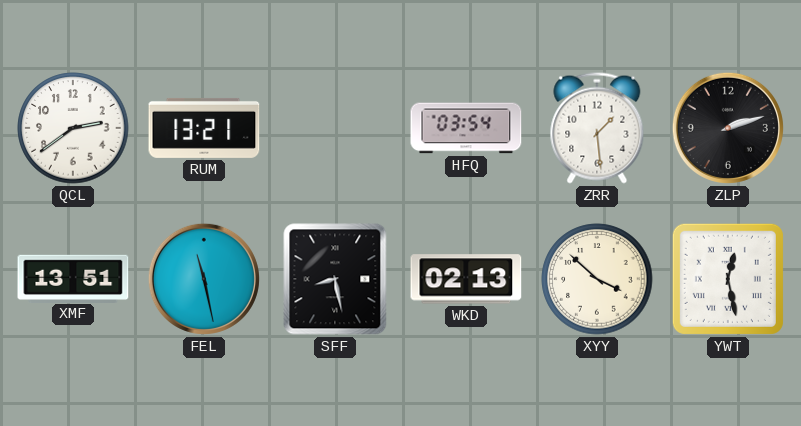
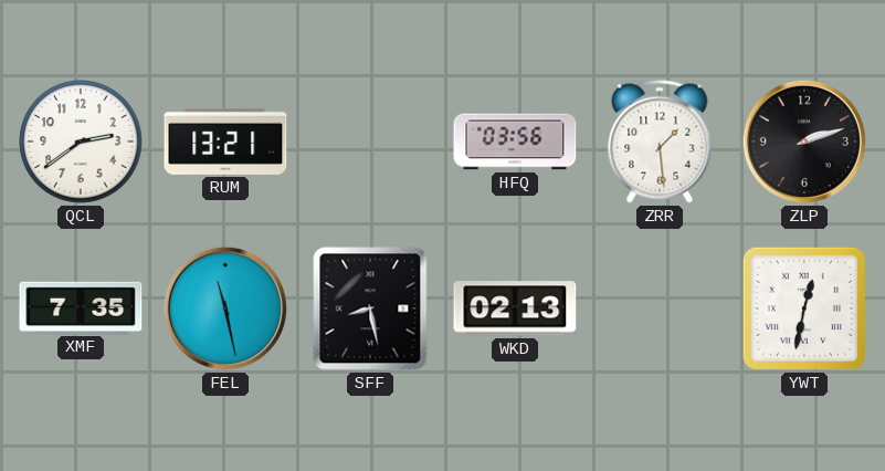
HFQ: 03:54 -> 03:56
XMF: 13:51 -> 7:35
XYY: 3:52 -> none
YWT: 12:28 -> 12:32
